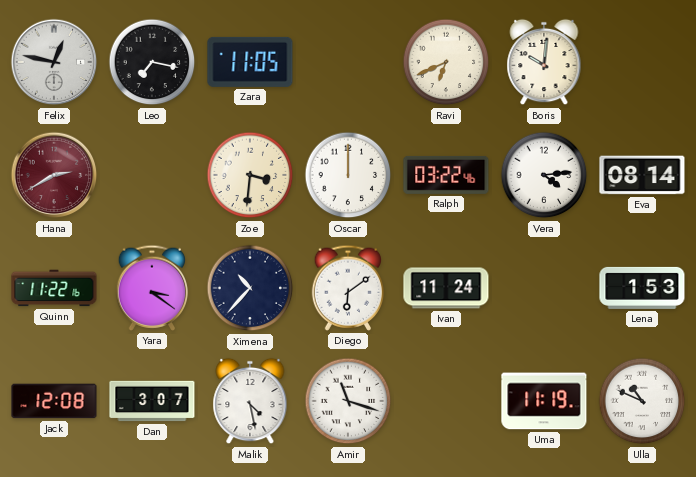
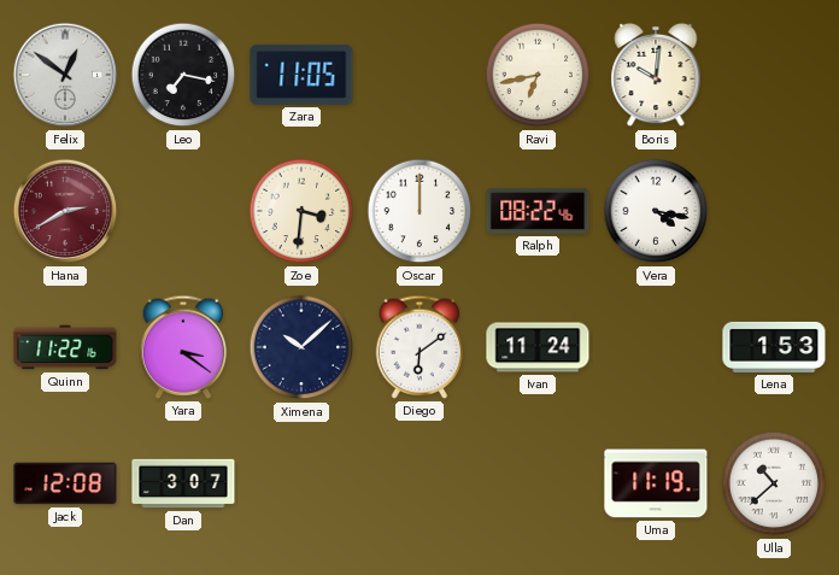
Felix: 12:47 -> 12:51
Ravi: 6:41 -> 6:43
Ralph: 03:22 -> 08:22
Vera: 4:14 -> 4:17
Eva: 08:14 -> none
Ximena: 10:37 -> 10:08
Malik: 4:28 -> none
Amir: 11:18 -> none
Ulla: 10:49 -> 10:38
